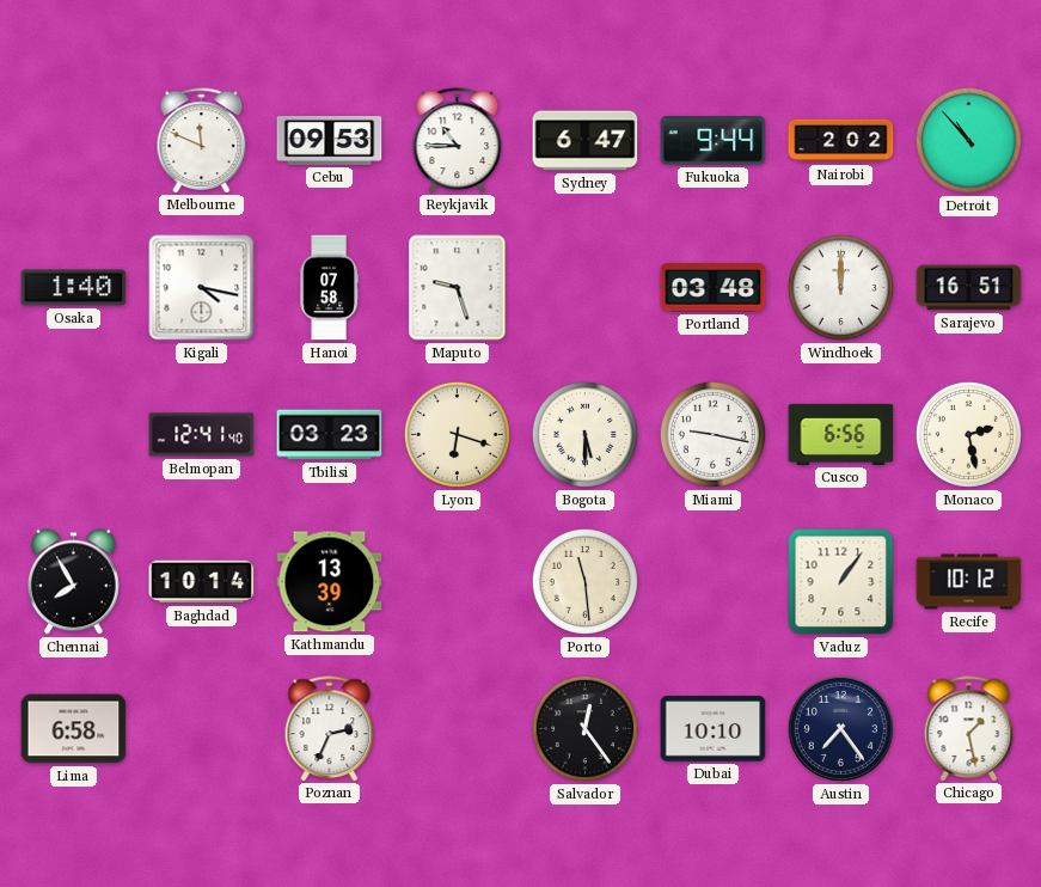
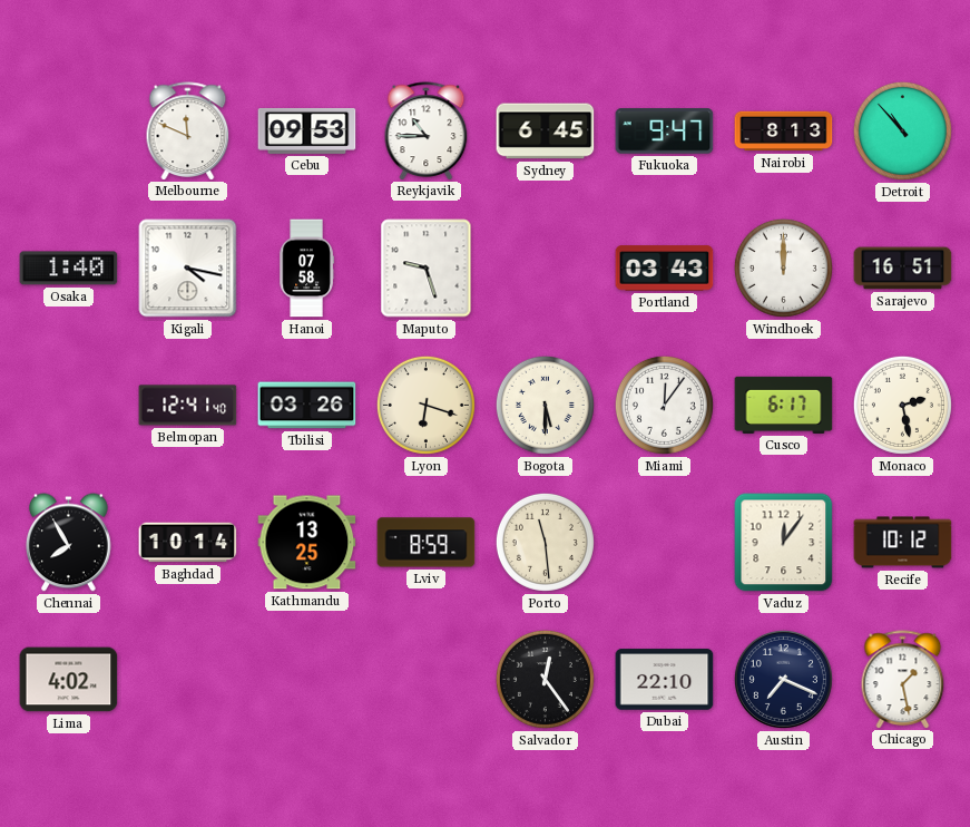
Sydney: 6:47 -> 6:45
Fukuoka: 9:44 -> 9:47
Nairobi: 2:02 -> 8:13
Portland: 03:48 -> 03:43
Tbilisi: 03:23 -> 03:26
Miami: 9:17 -> 12:06
Cusco: 6:56 -> 6:17
Kathmandu: 13:39 -> 13:25
Lviv: none -> 8:59
Vaduz: 1:06 -> 12:06
Lima: 6:58 -> 4:02
Poznan: 2:34 -> none
Dubai: 10:10 -> 22:10
Austin: 7:24 -> 7:19
